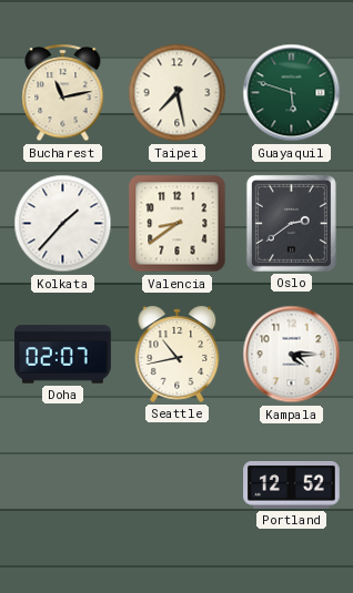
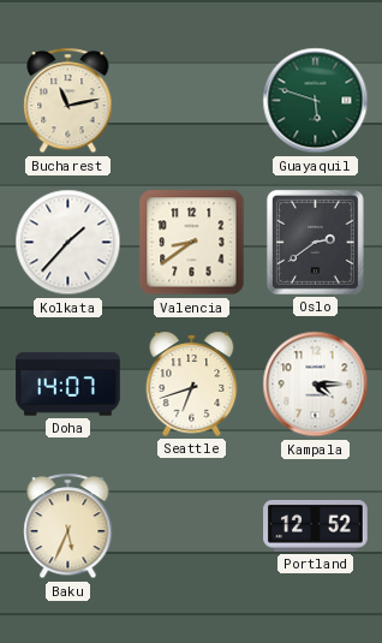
Taipei: 7:28 -> none
Doha: 02:07 -> 14:07
Seattle: 10:43 -> 6:42
Baku: none -> 5:34
